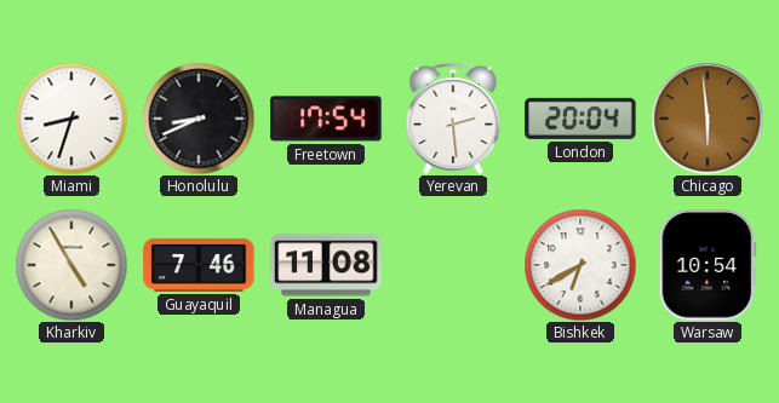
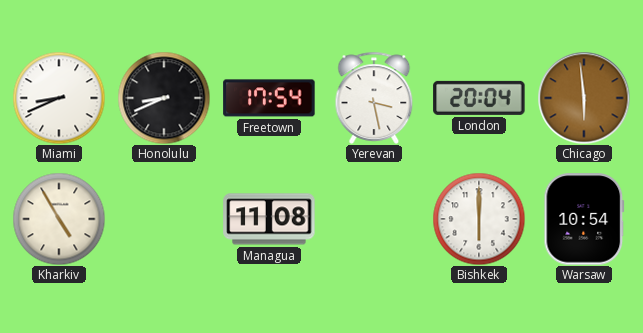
Miami: 8:33 -> 8:41
Yerevan: 2:29 -> 3:28
Guayaquil: 7:46 -> none
Bishkek: 6:40 -> 6:00
